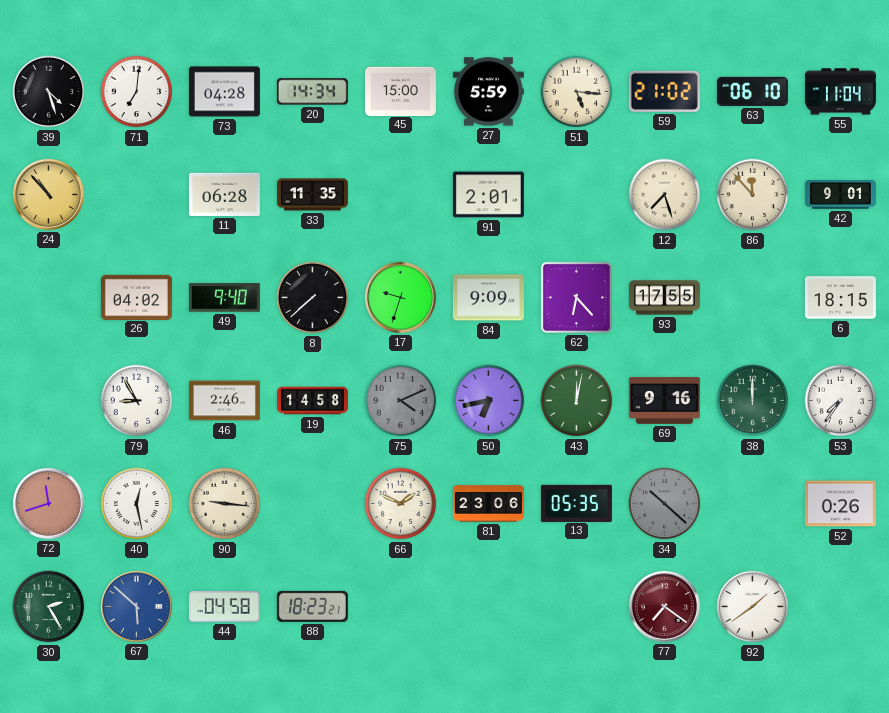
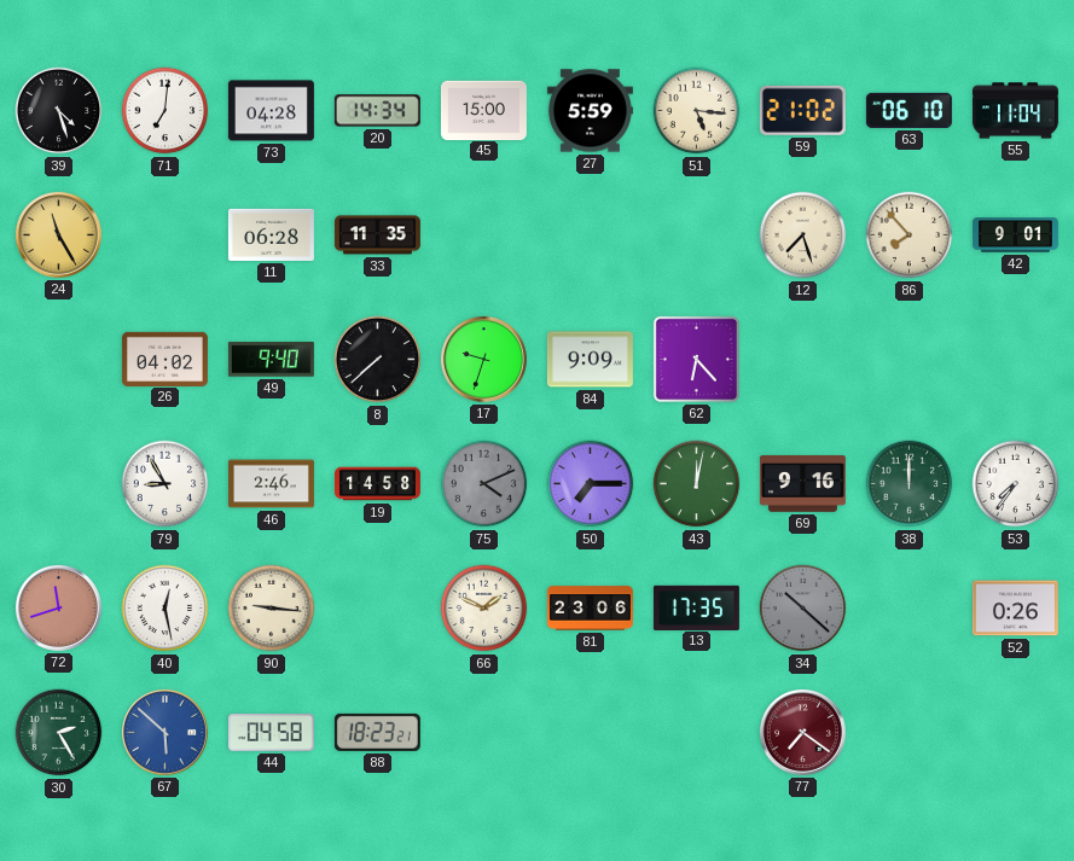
24: 10:53 -> 11:25
91: 2:01 -> none
86: 11:53 -> 7:53
93: 17:55 -> none
6: 18:15 -> none
50: 6:43 -> 7:15
13: 05:35 -> 17:35
92: 1:39 -> none
